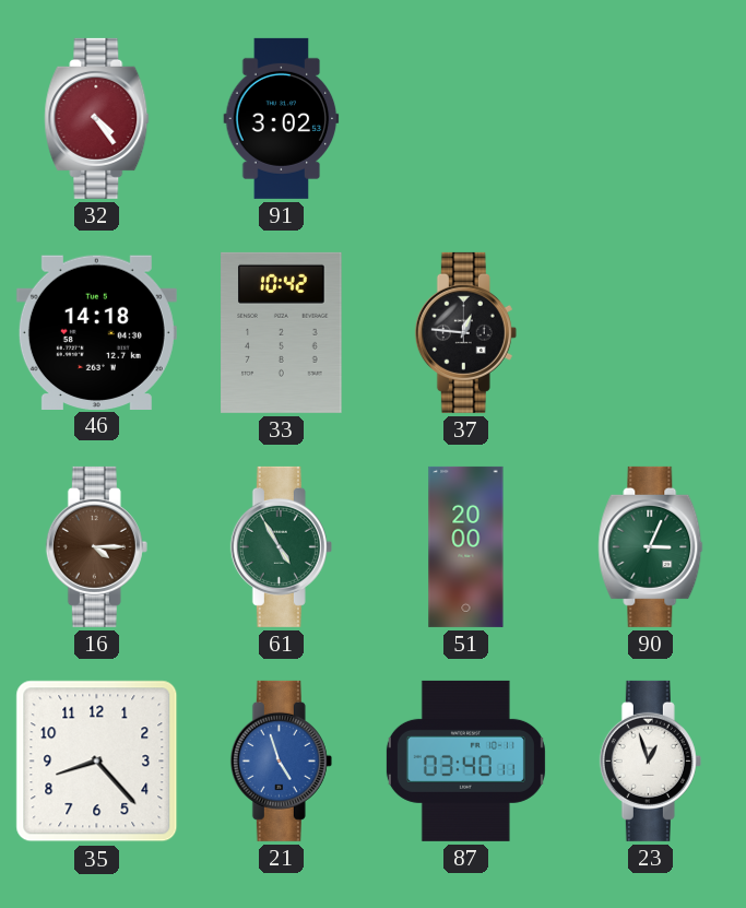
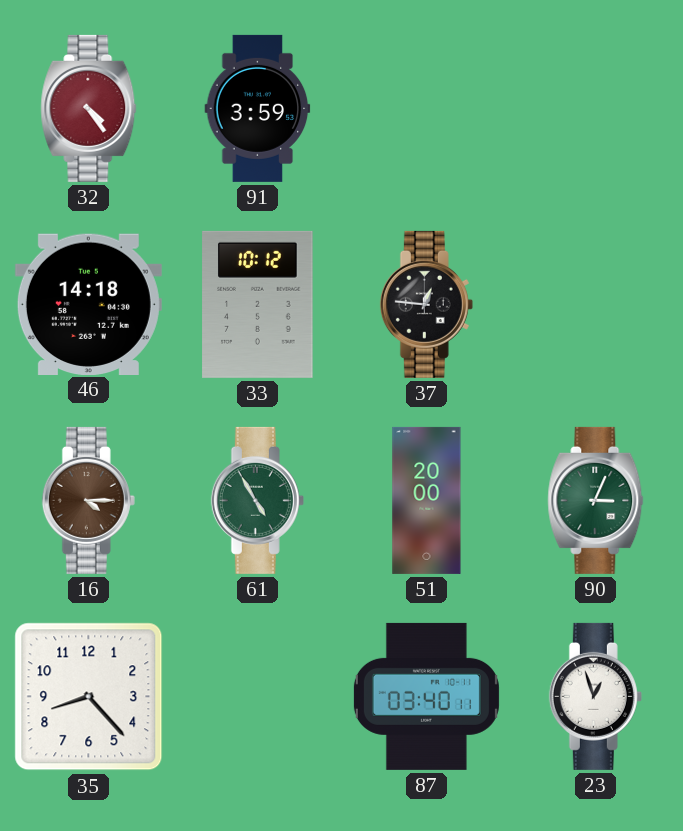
91: 3:02 -> 3:59
33: 10:42 -> 10:12
21: 4:57 -> none
